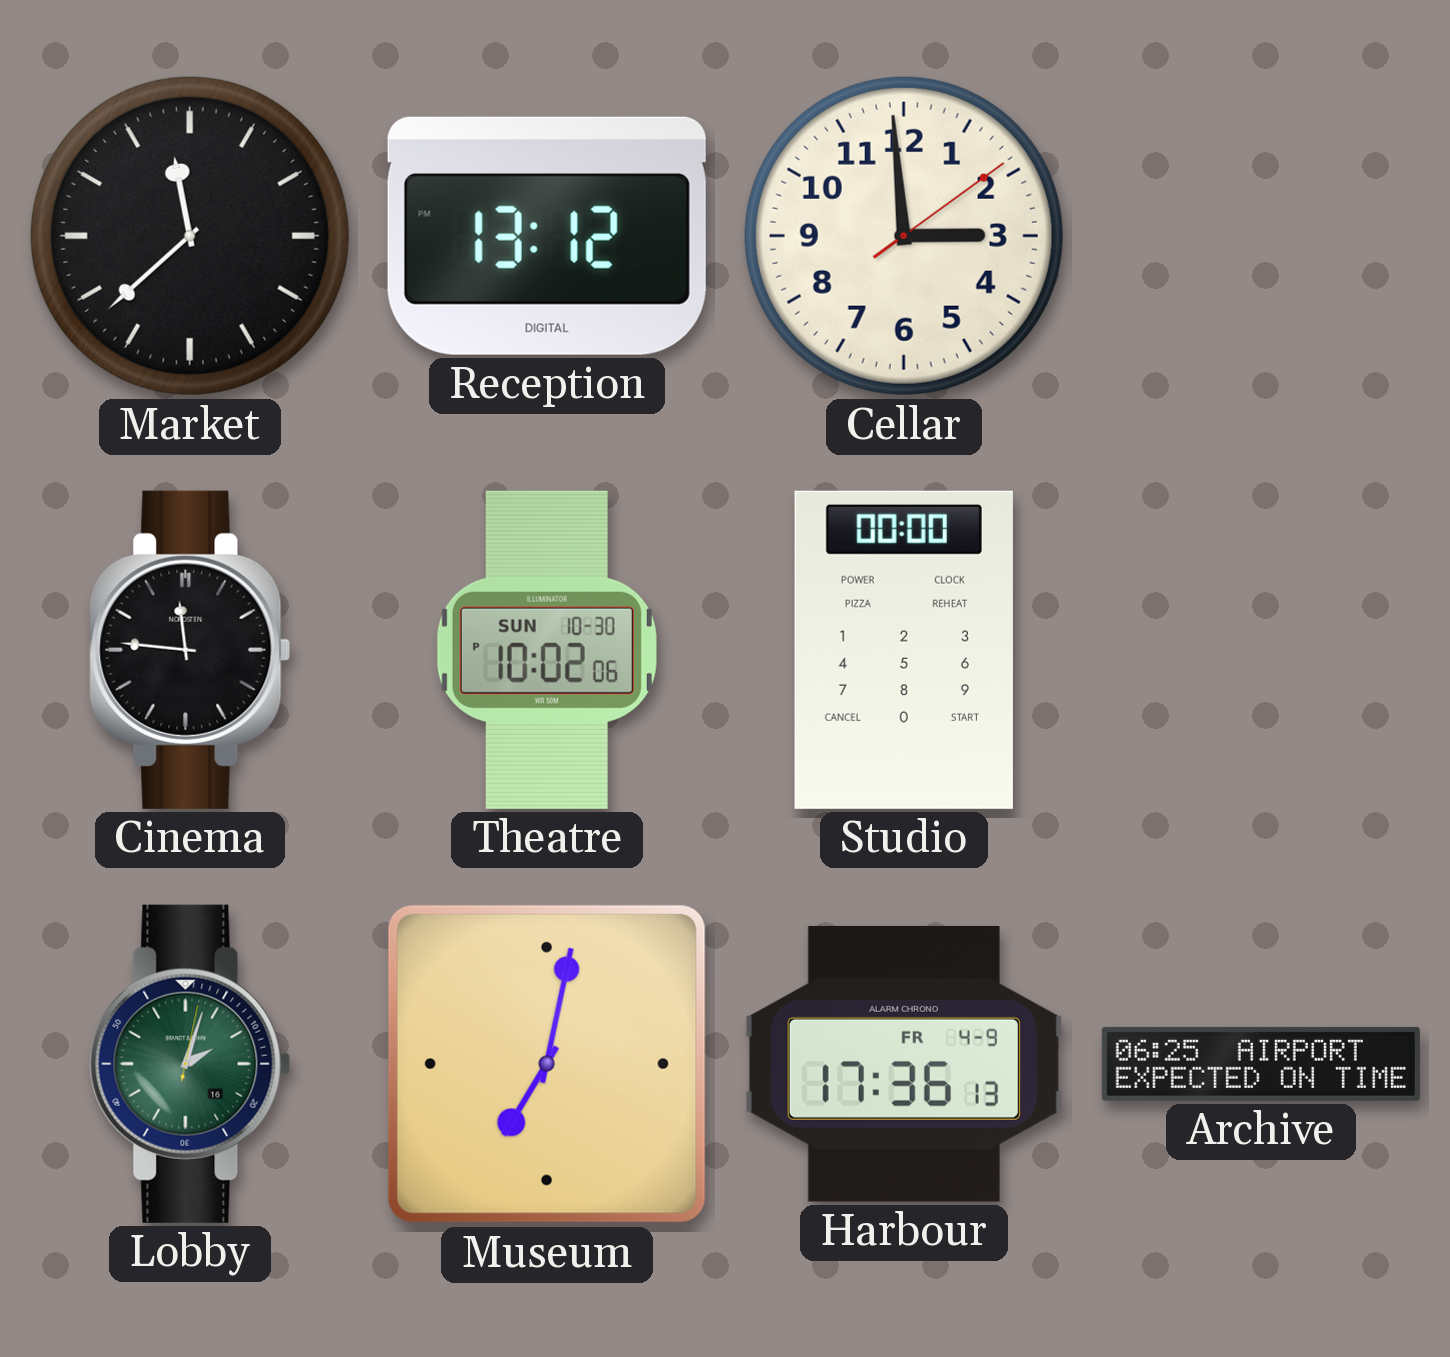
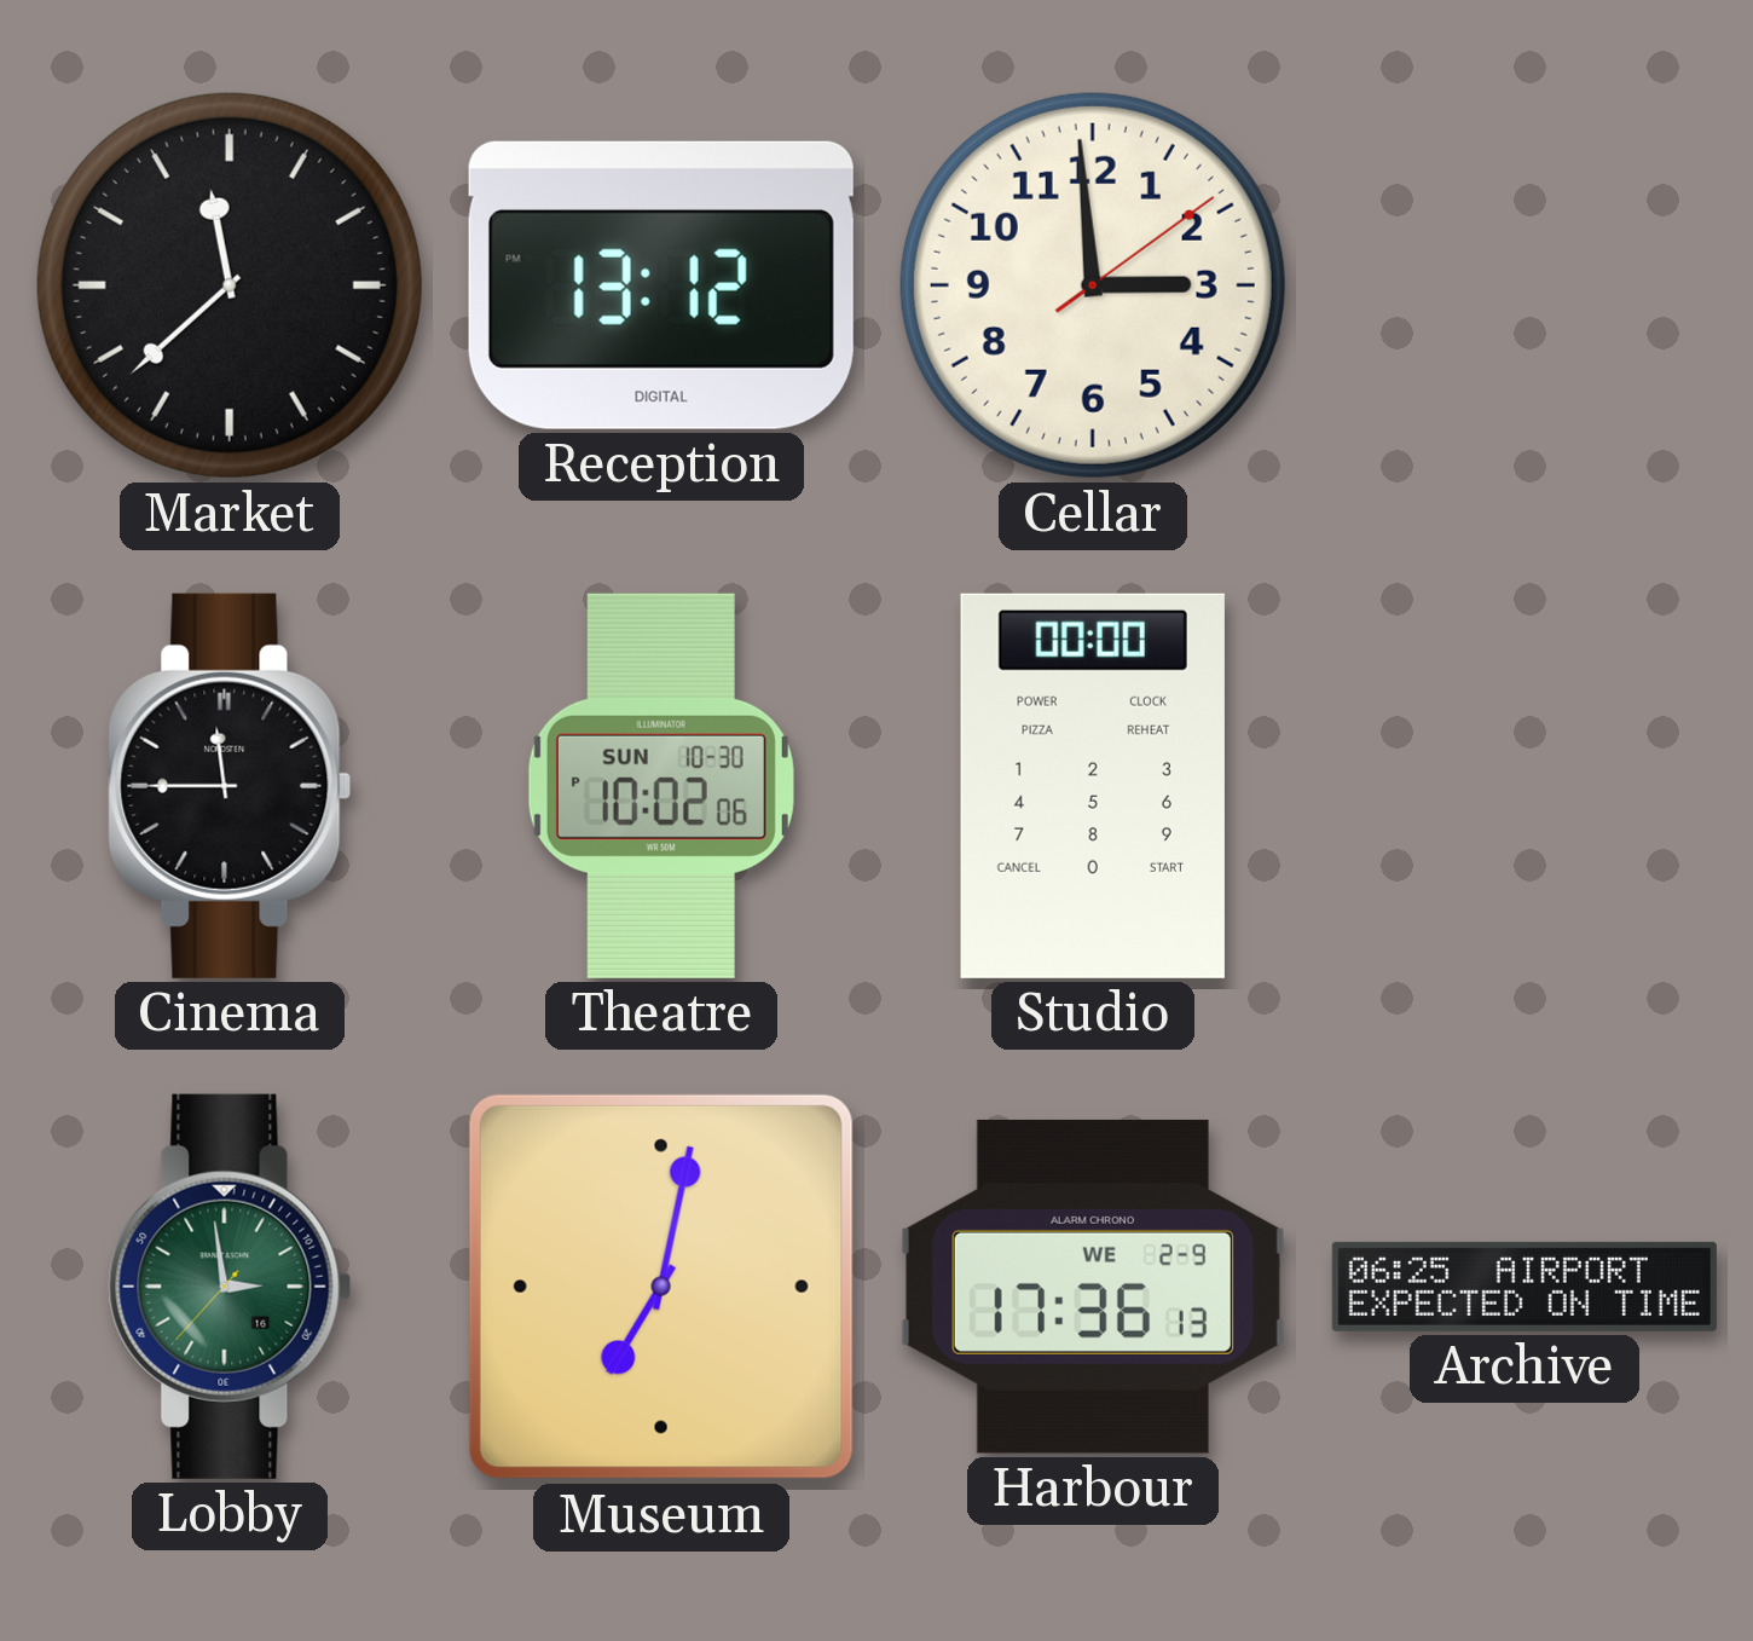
Cinema: 11:46 -> 11:45
Lobby: 2:03 -> 2:58
Harbour date: FR 4-9 -> WE 2-9
